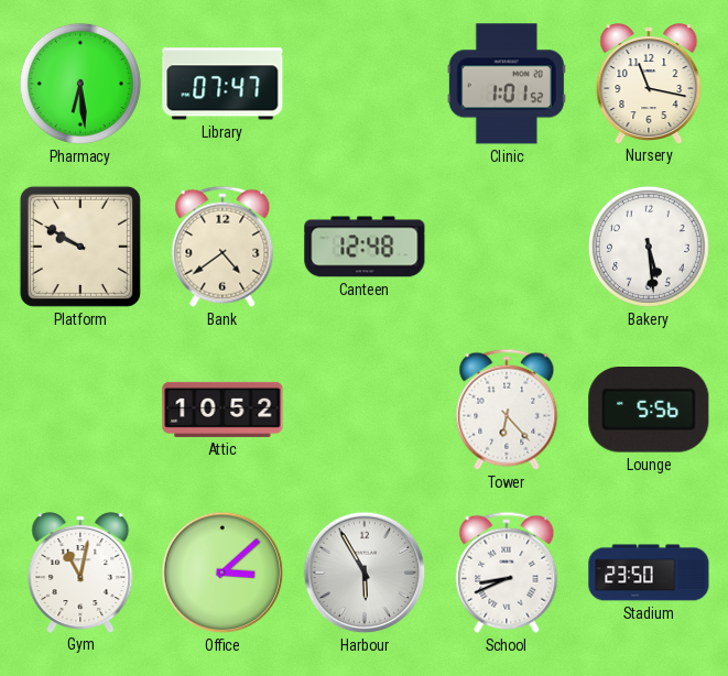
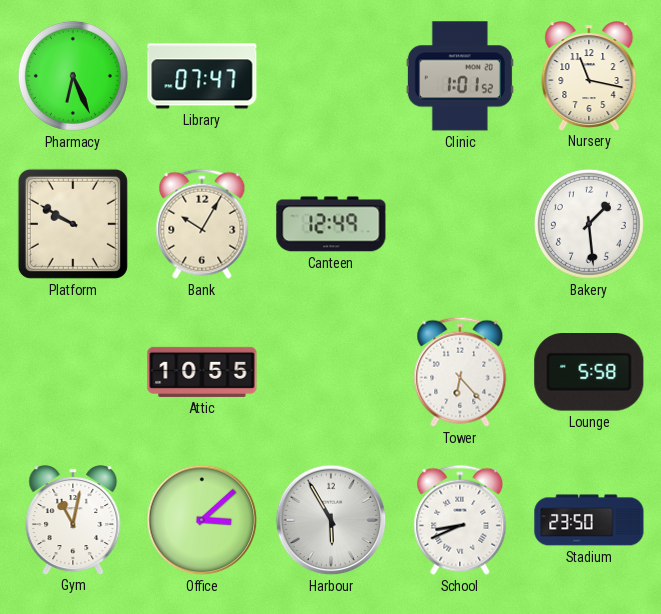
Pharmacy: 6:29 -> 6:26
Bank: 4:39 -> 10:05
Canteen: 12:48 -> 12:49
Bakery: 5:29 -> 1:29
Attic: 10:52 -> 10:55
Lounge: 5:56 -> 5:58
